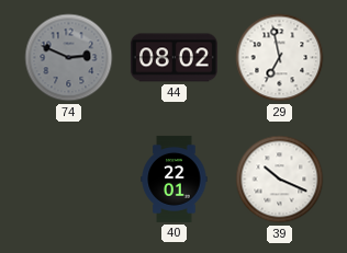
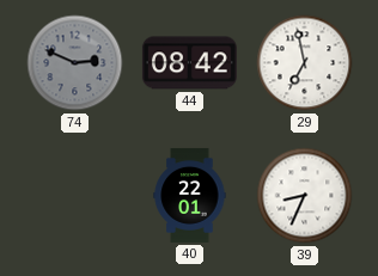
44: 08:02 -> 08:42
39: 10:19 -> 8:34
